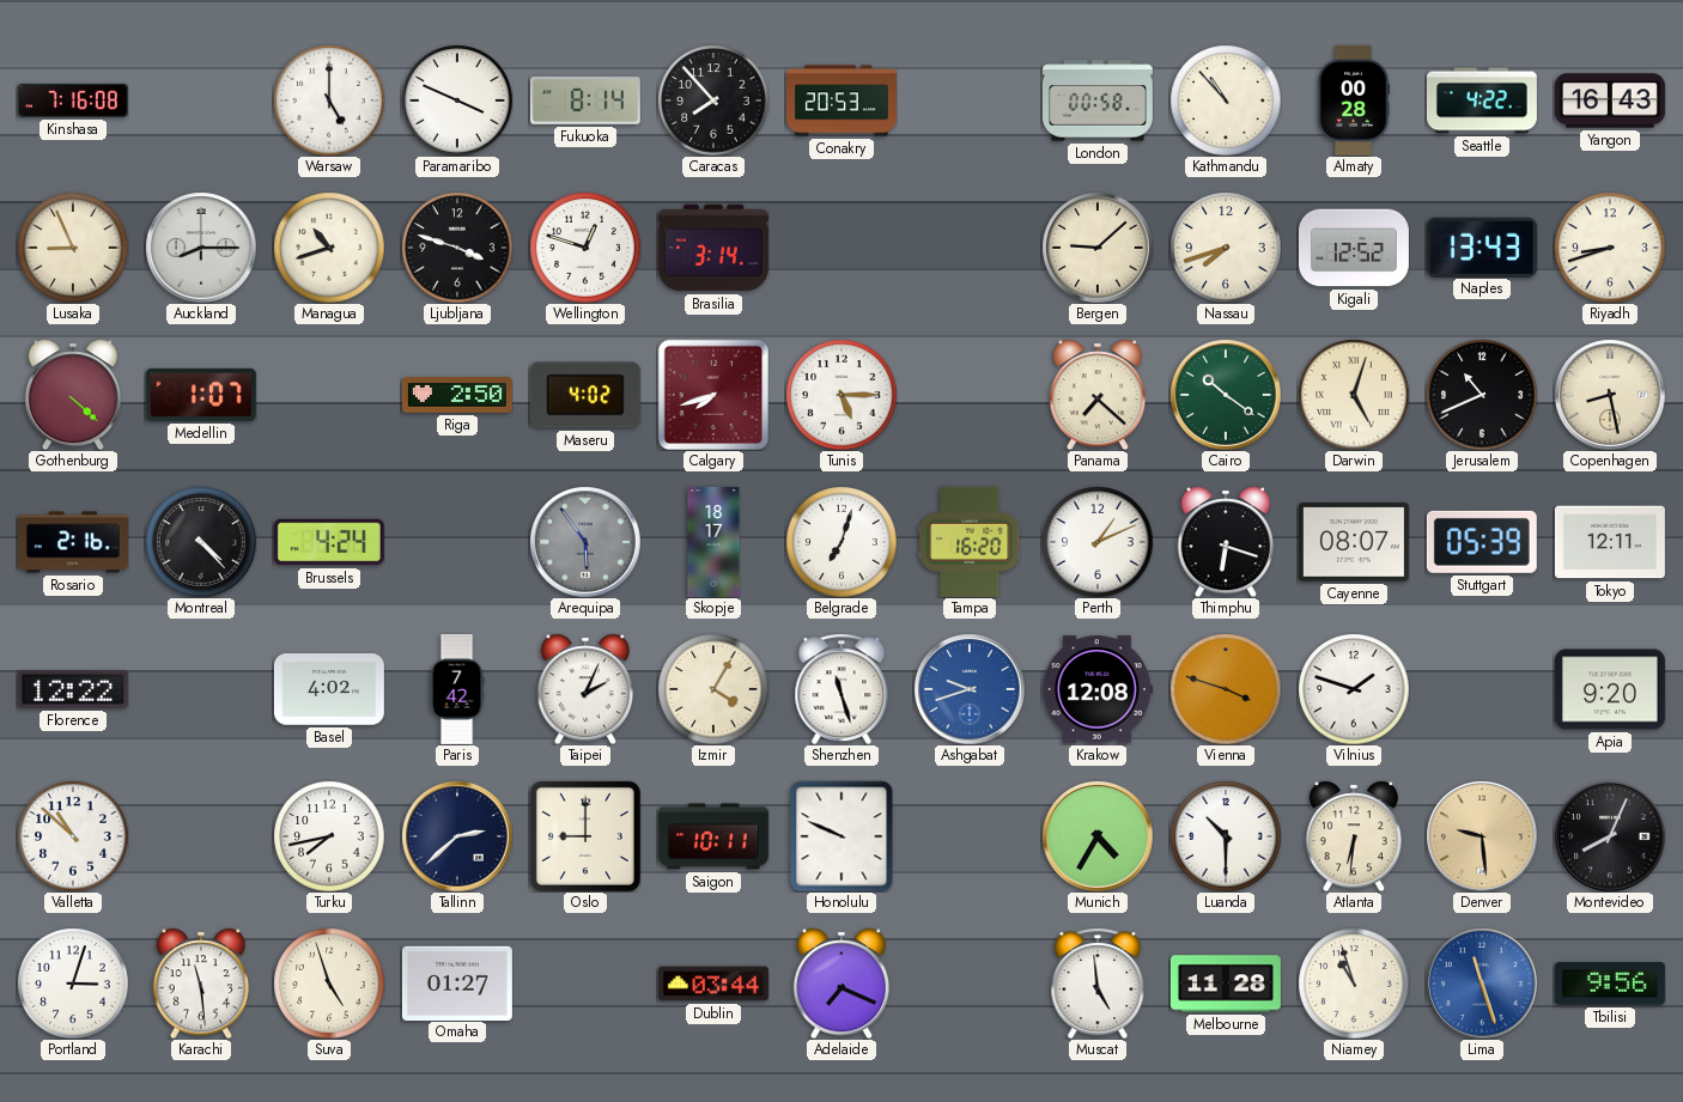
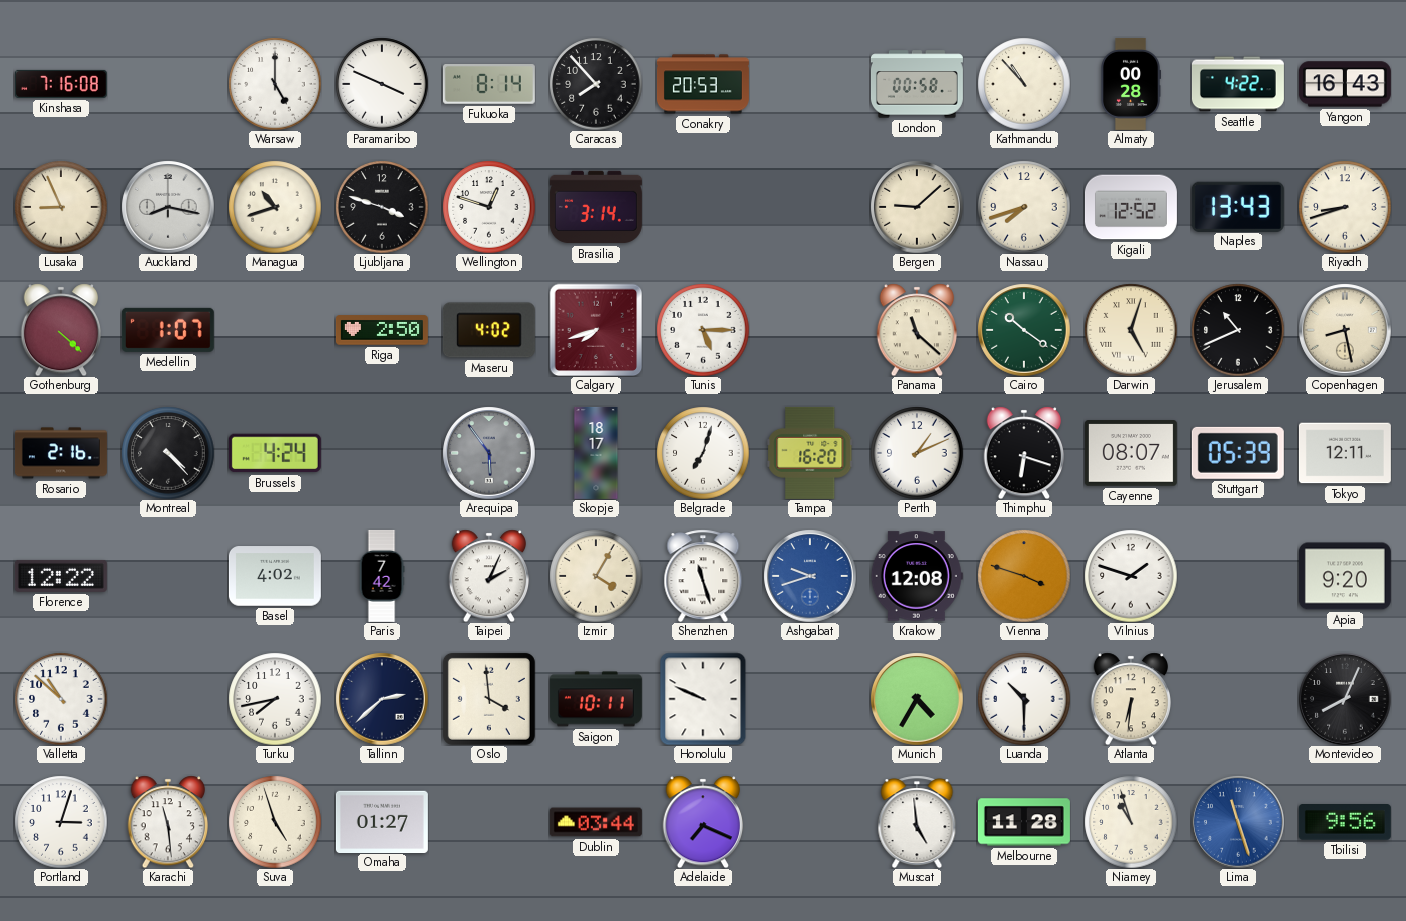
Auckland: 8:15 -> 8:17
Panama: 7:22 -> 11:22
Oslo: 9:00 -> 3:59
Denver: 9:29 -> none
